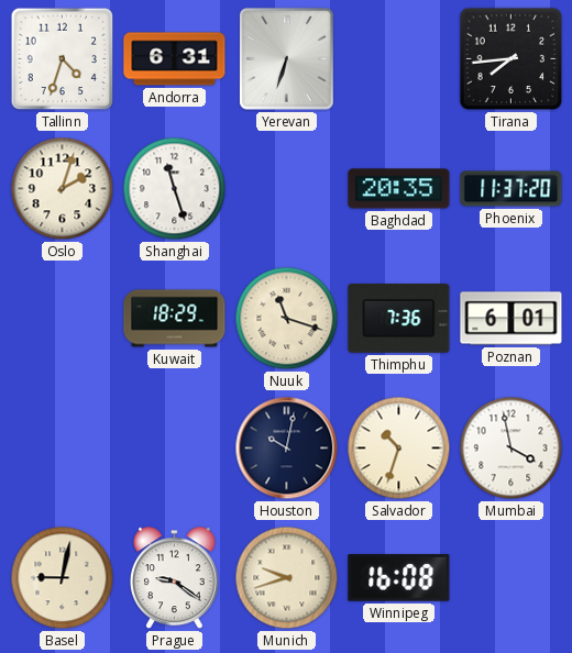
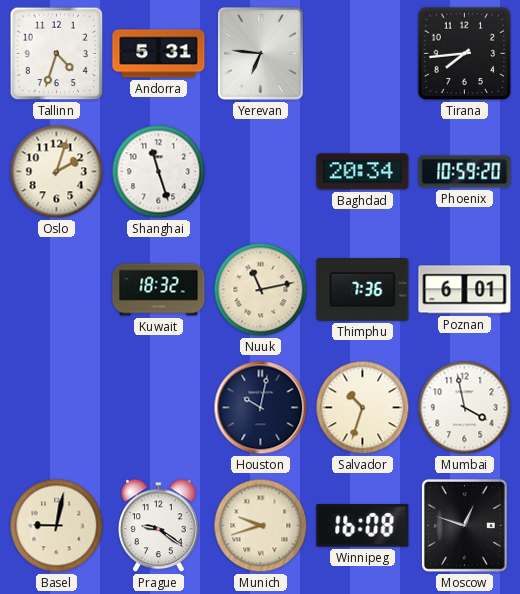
Andorra: 6:31 -> 5:31
Yerevan: 6:33 -> 6:46
Baghdad: 20:35 -> 20:34
Phoenix: 11:37 -> 10:59
Kuwait: 18:29 -> 18:32
Nuuk: 11:18 -> 11:13
Moscow: none -> 12:48
